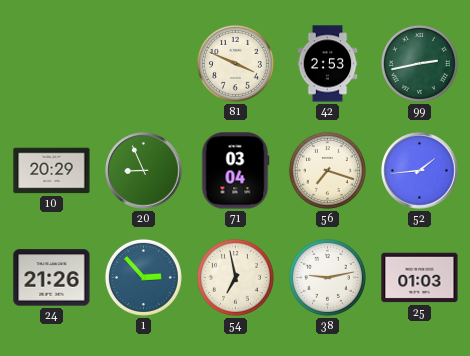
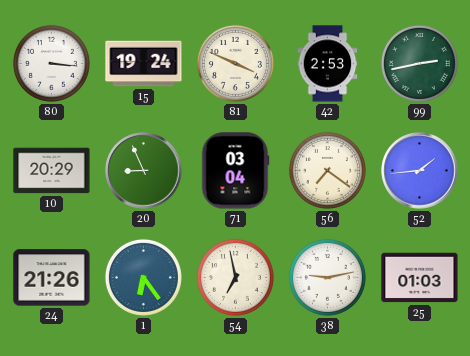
80: none -> 3:16
15: none -> 19:24
56: 7:18 -> 7:21
1: 2:53 -> 6:24
